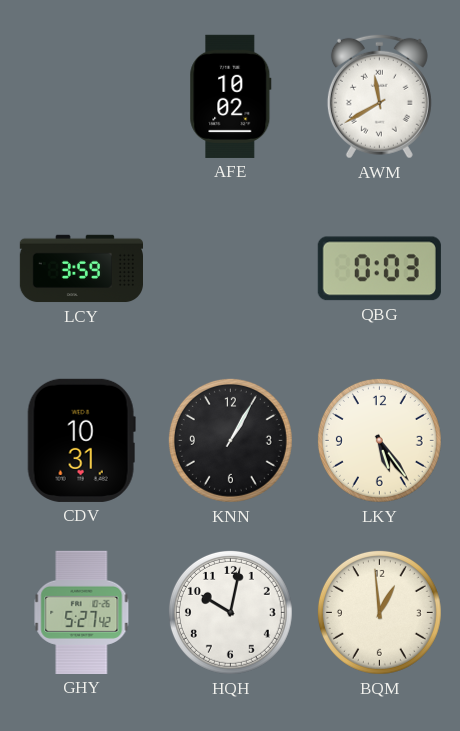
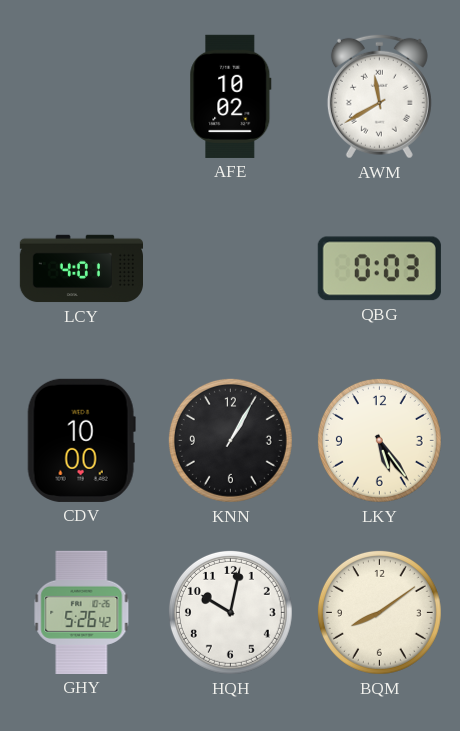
LCY: 3:59 -> 4:01
CDV: 10:31 -> 10:00
GHY: 5:27 -> 5:26
BQM: 12:59 -> 8:09
